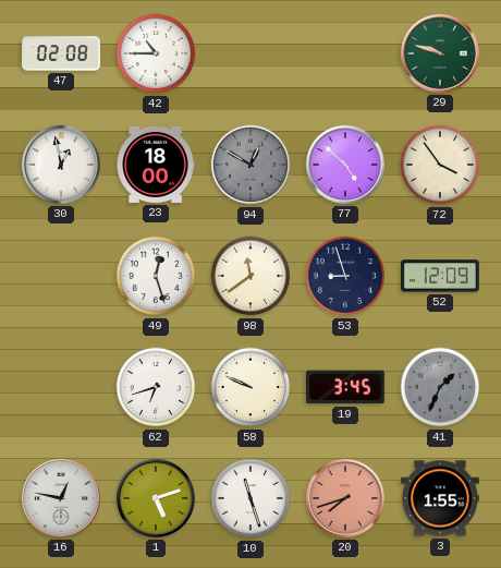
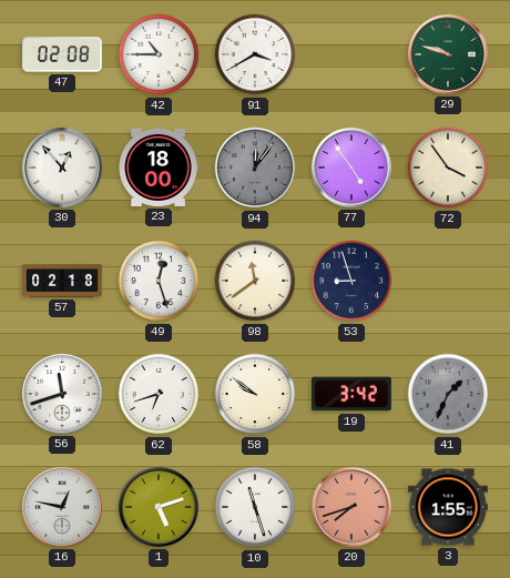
91: none -> 3:40
30: 12:58 -> 12:53
94: 12:50 -> 12:06
77: 4:52 -> 4:54
57: none -> 02:18
52: 12:09 -> none
56: none -> 11:42
58: 9:49 -> 9:51
19: 3:45 -> 3:42
